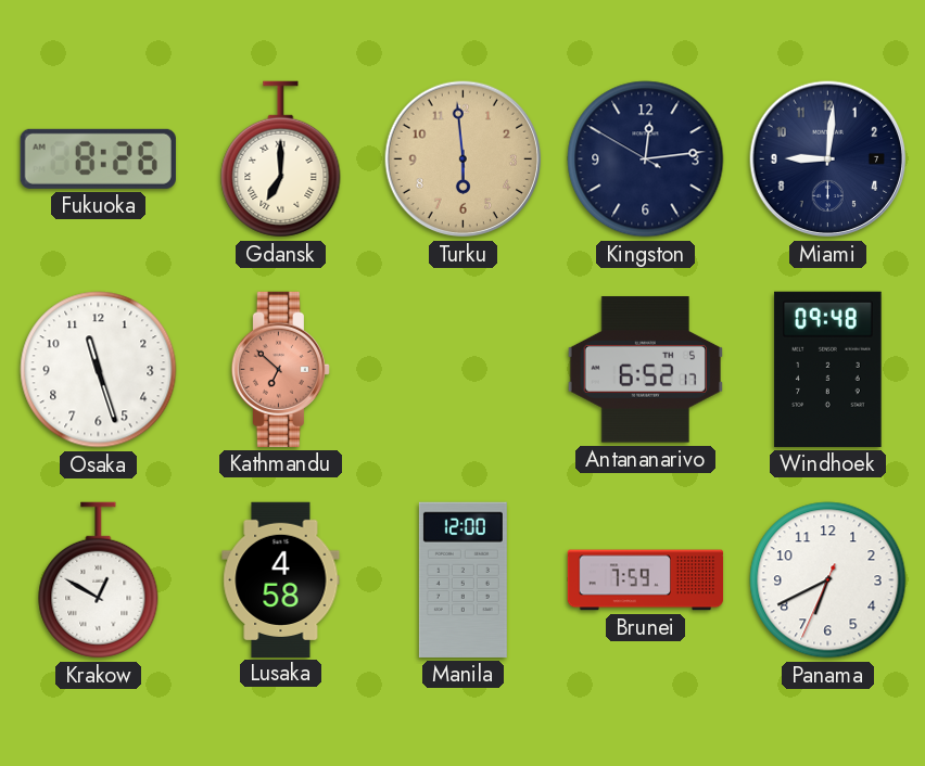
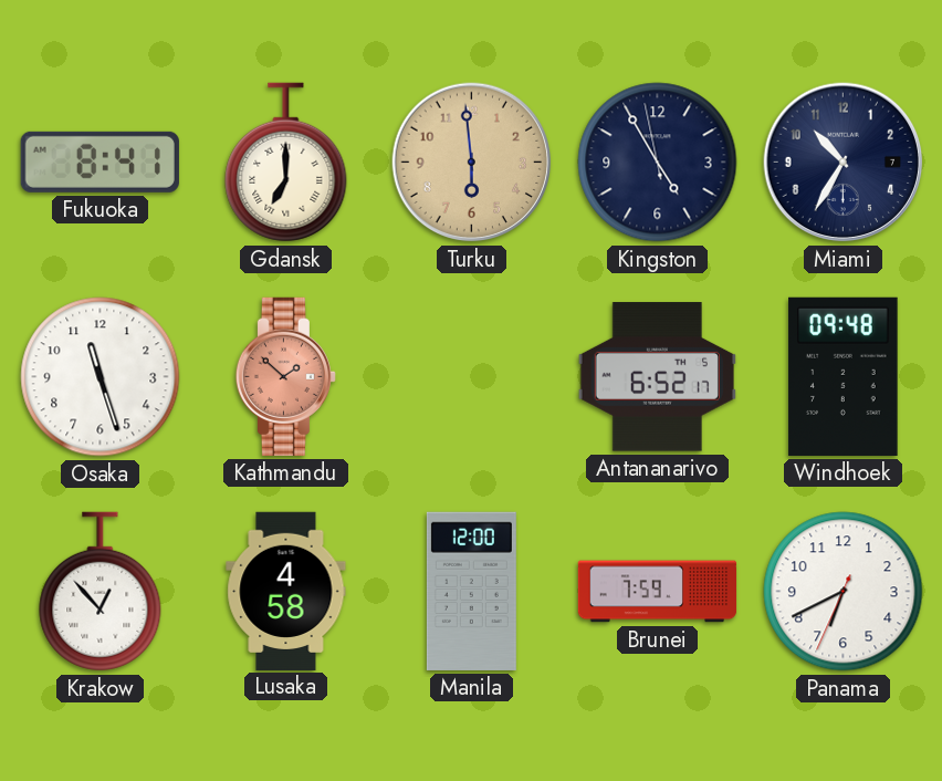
Fukuoka: 8:26 -> 8:41
Kingston: 12:13 -> 4:54
Miami: 9:01 -> 10:35
Kathmandu: 6:52 -> 1:52
Krakow: 12:50 -> 12:53
